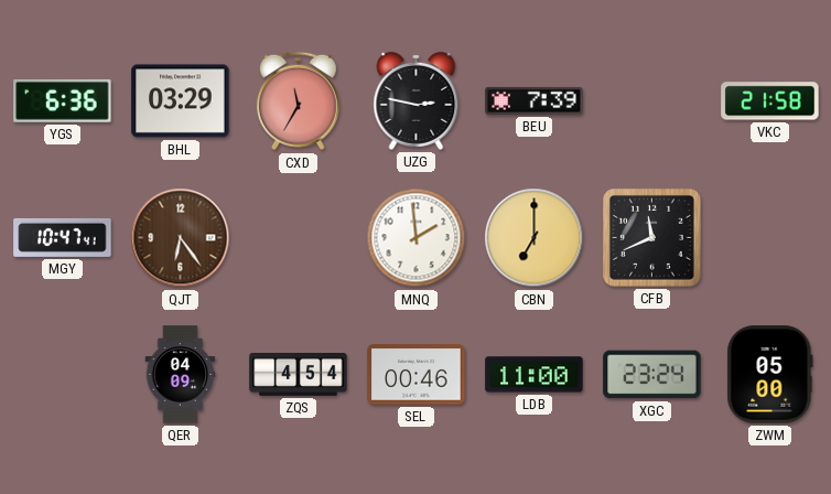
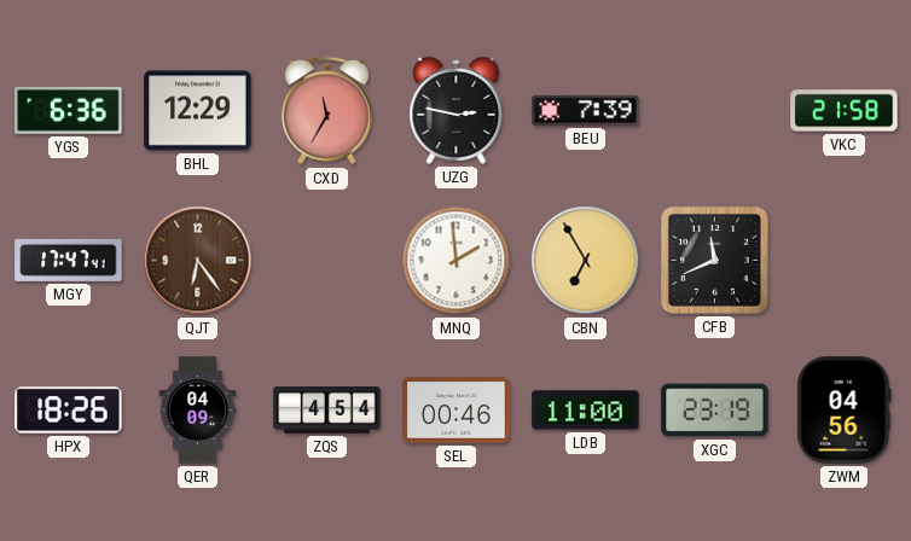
BHL: 03:29 -> 12:29
MGY: 10:47 -> 17:47
CBN: 7:00 -> 6:55
HPX: none -> 18:26
XGC: 23:24 -> 23:19
ZWM: 05:00 -> 04:56
